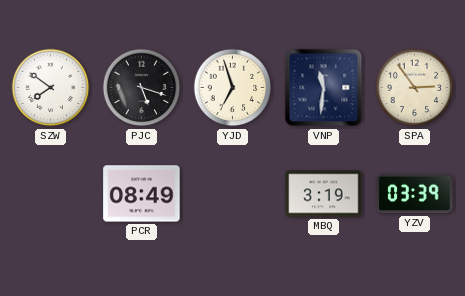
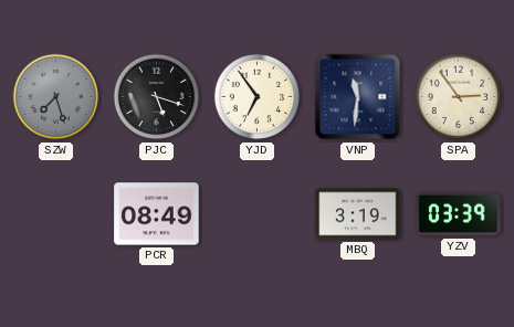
SZW: 7:51 -> 7:27
SZW dial: white -> grey
YJD: 6:57 -> 6:54
